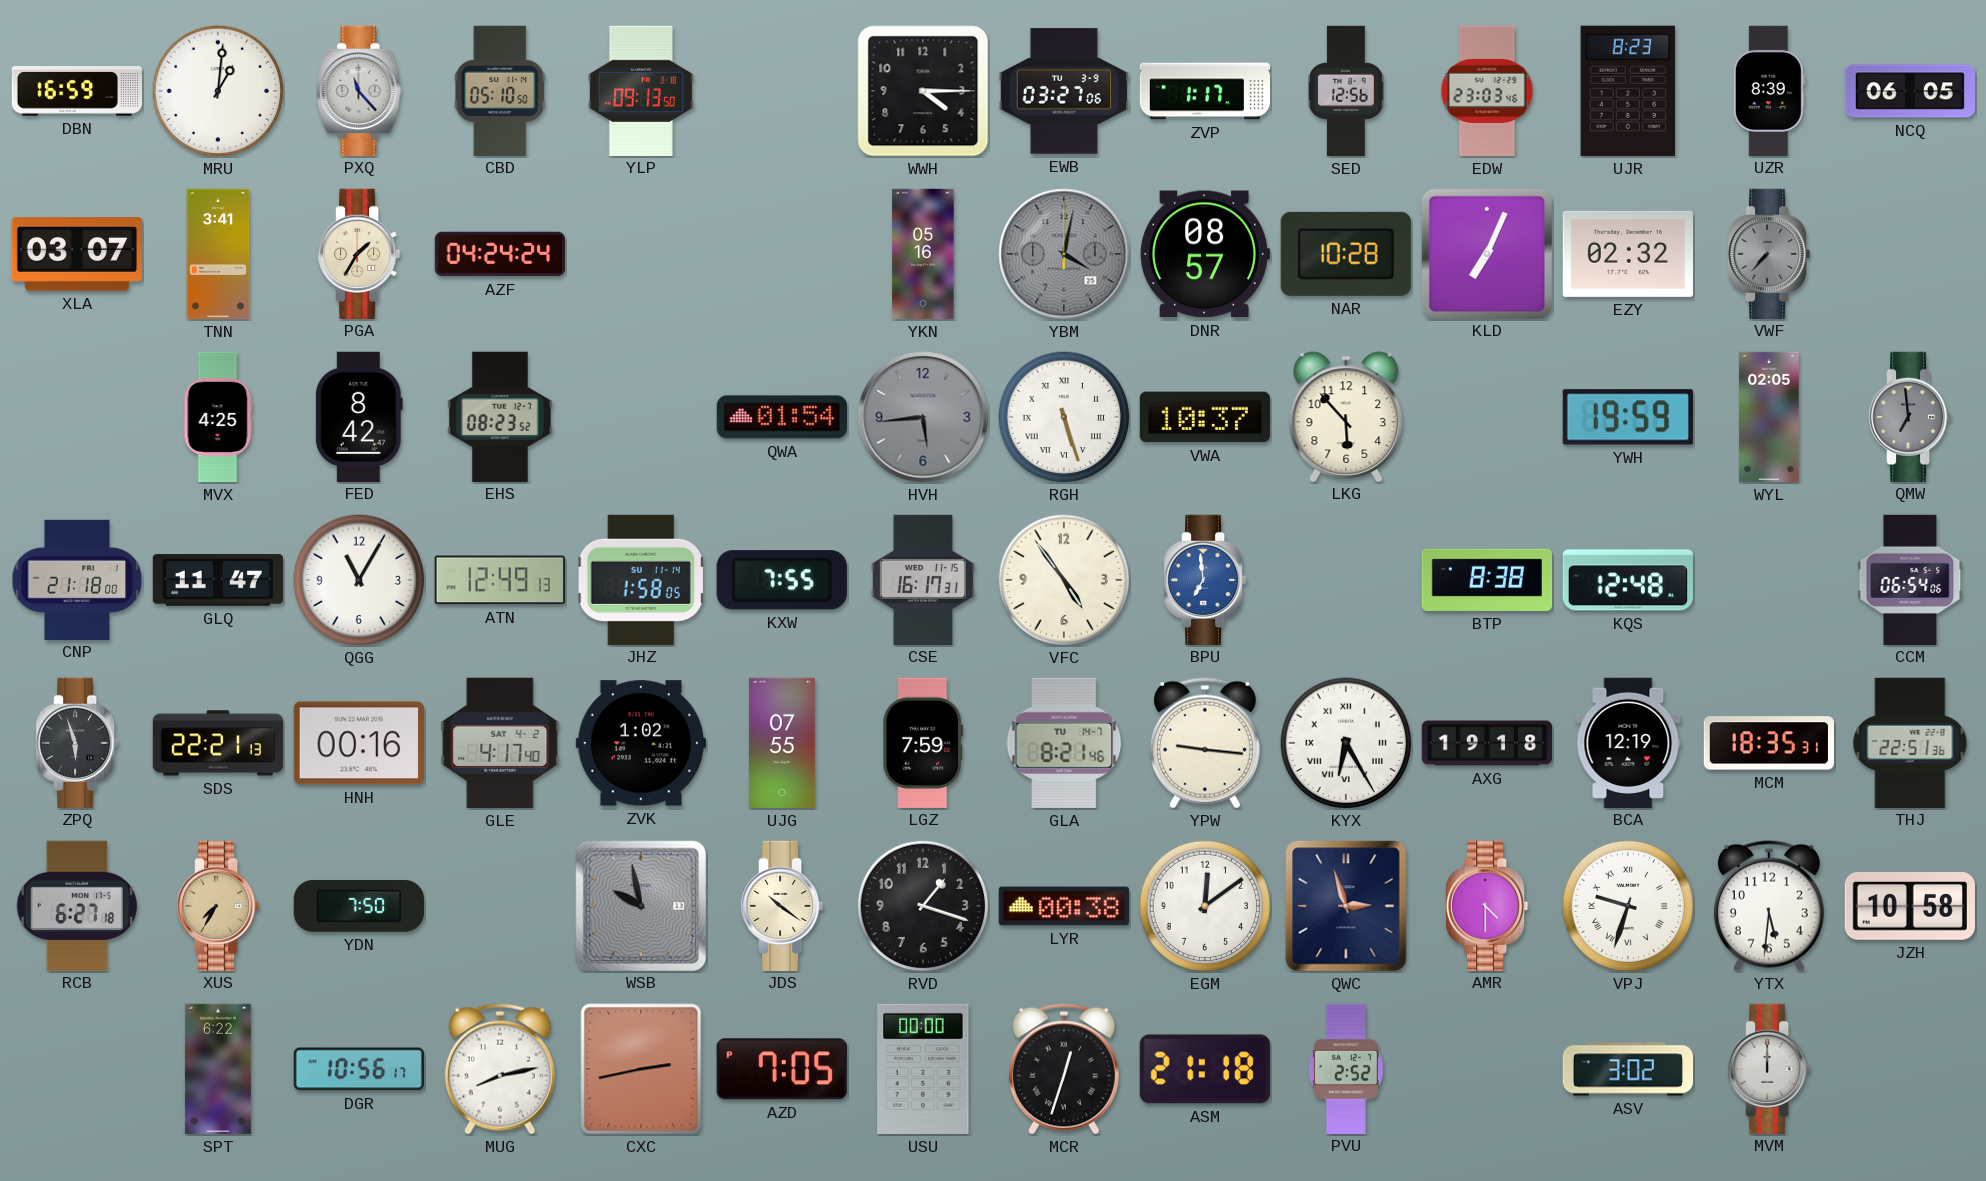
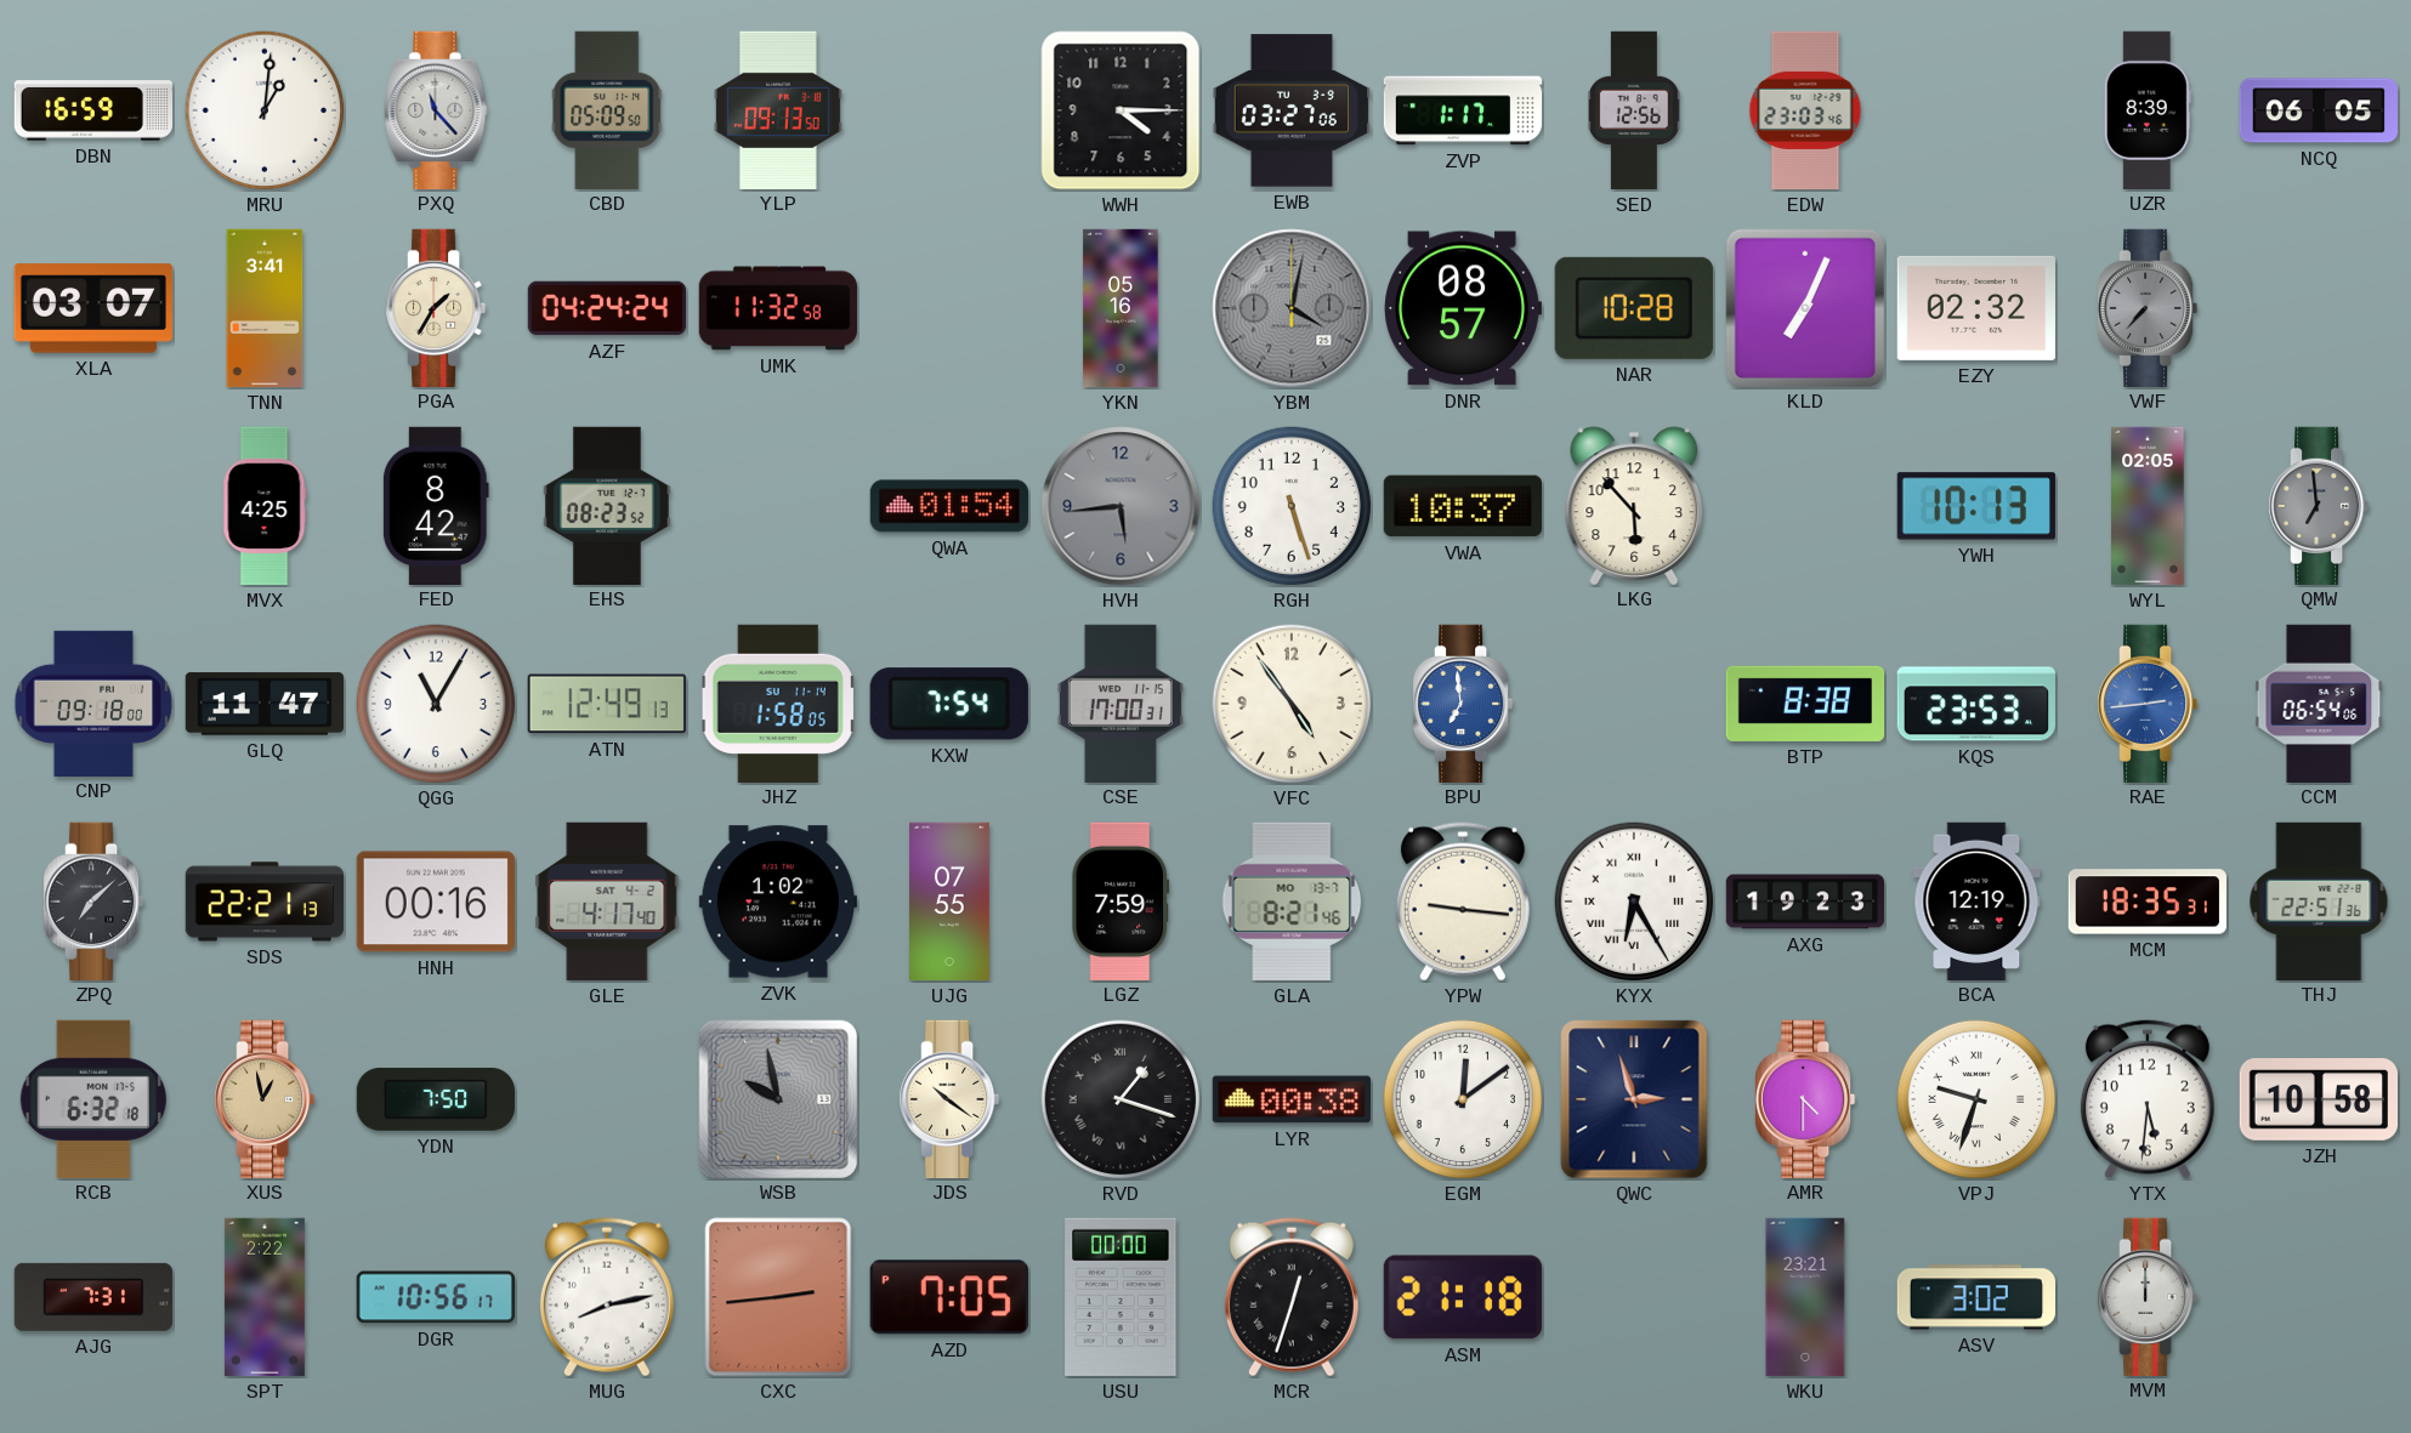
CBD: 05:10 -> 05:09
UJR: 8:23 -> none
UMK: none -> 11:32
RGH numerals: Roman -> Arabic
YWH: 19:59 -> 10:13
CNP: 21:18 -> 09:18
KXW: 7:55 -> 7:54
CSE: 16:17 -> 17:00
KQS: 12:48 -> 23:53
RAE: none -> 2:44
ZPQ: 5:57 -> 7:08
GLA date: TU 14-7 -> MO 13-7
AXG: 19:18 -> 19:23
RCB: 6:27 -> 6:32
XUS: 7:35 -> 12:58
RVD numerals: Arabic -> Roman
AJG: none -> 7:31
SPT: 6:22 -> 2:22
CXC: 2:43 -> 2:44
PVU: 2:52 -> none
WKU: none -> 23:21
